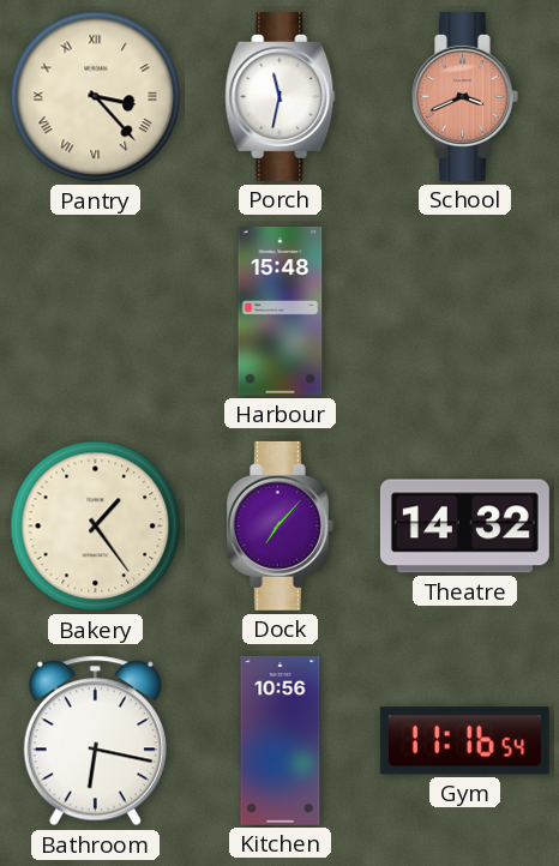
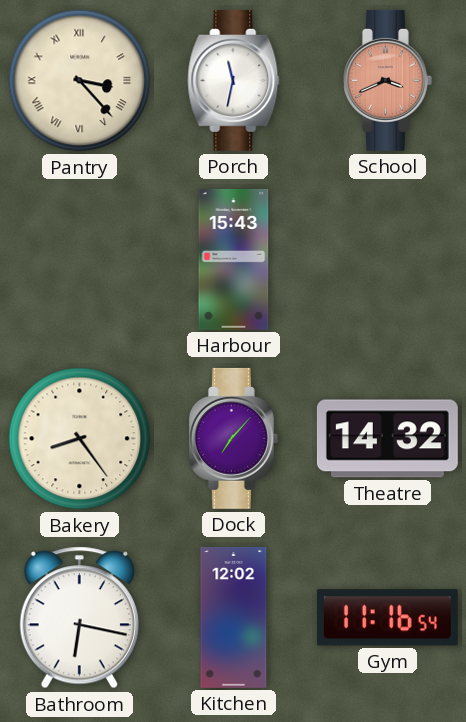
Harbour: 15:48 -> 15:43
Bakery: 1:24 -> 8:24
Kitchen: 10:56 -> 12:02
